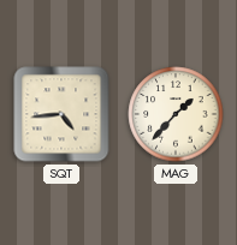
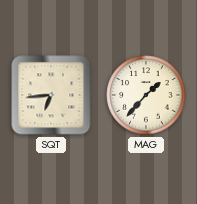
SQT: 4:44 -> 6:44
